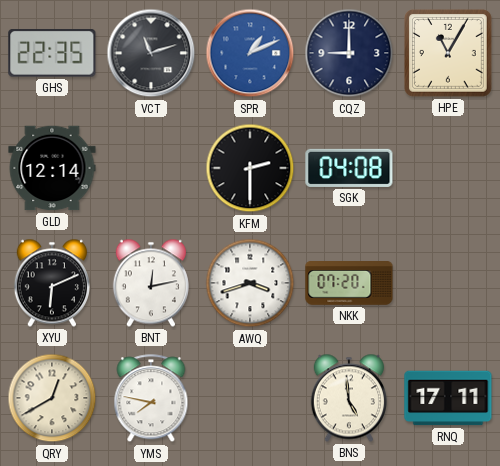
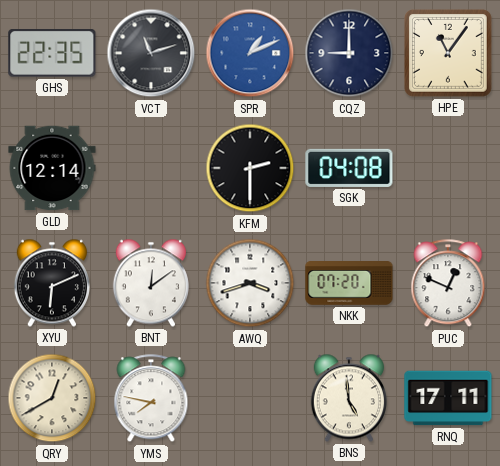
HPE: 11:05 -> 11:06
BNT: 12:13 -> 12:09
PUC: none -> 12:49
